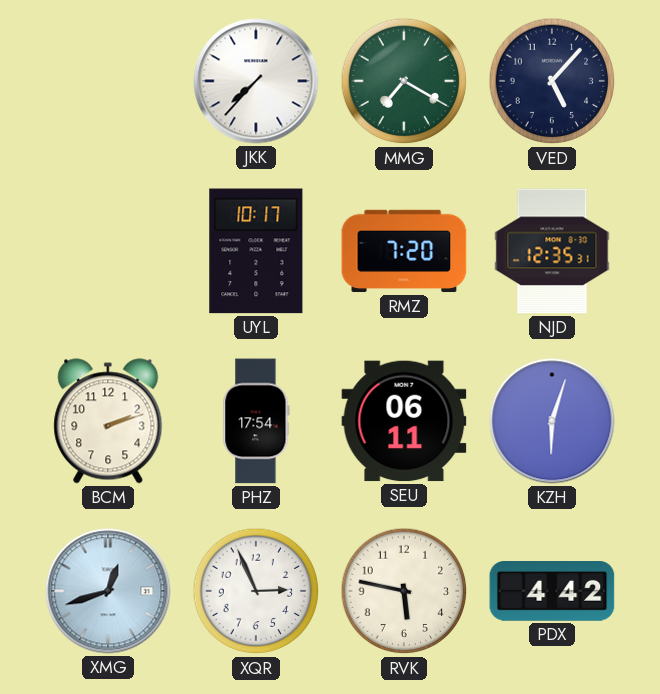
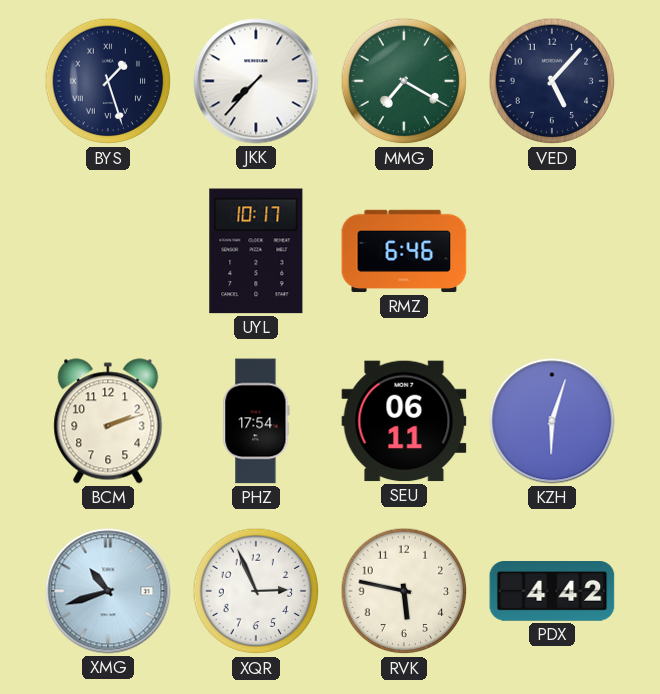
BYS: none -> 1:27
RMZ: 7:20 -> 6:46
NJD: 12:35 -> none
XMG: 12:42 -> 10:42
